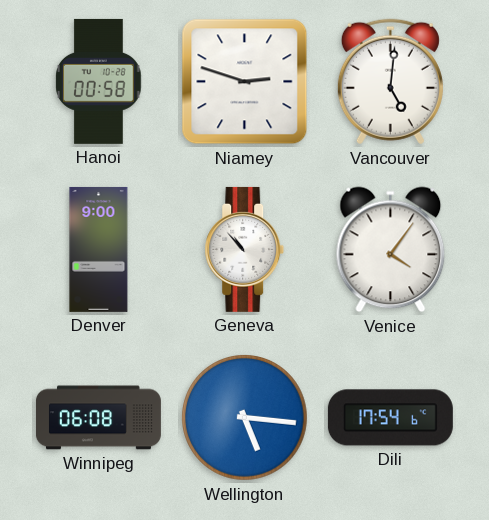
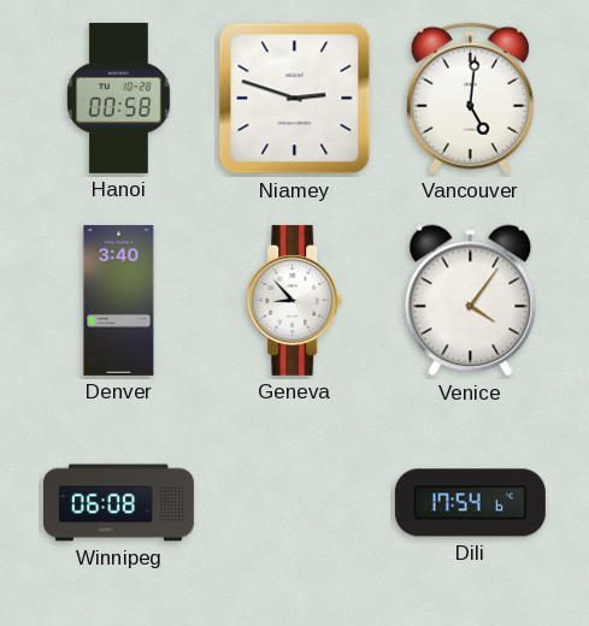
Denver: 9:00 -> 3:40
Geneva: 10:53 -> 8:53
Wellington: 5:16 -> none
